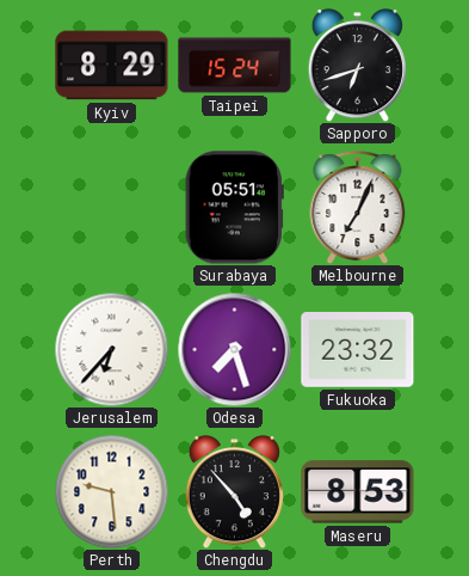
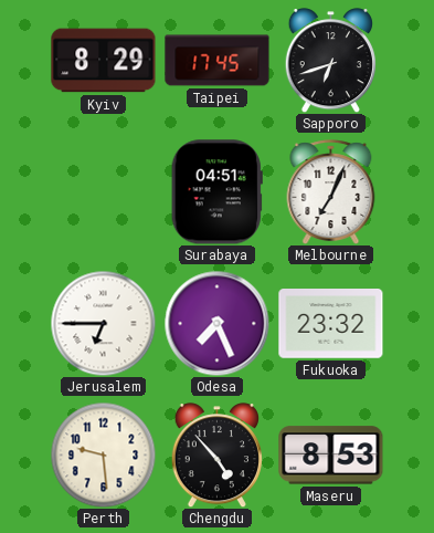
Taipei: 15:24 -> 17:45
Surabaya: 05:51 -> 04:51
Jerusalem: 6:37 -> 6:45
Odesa: 7:27 -> 7:26
